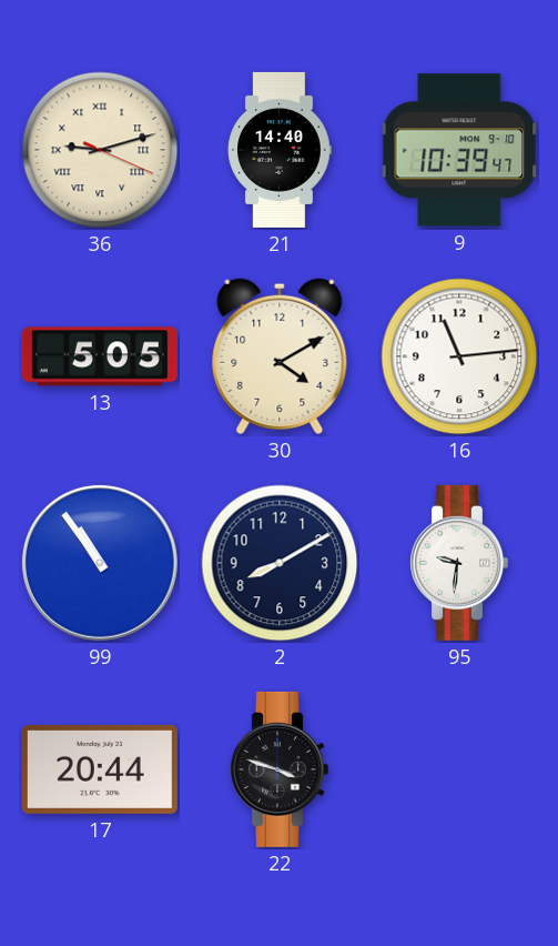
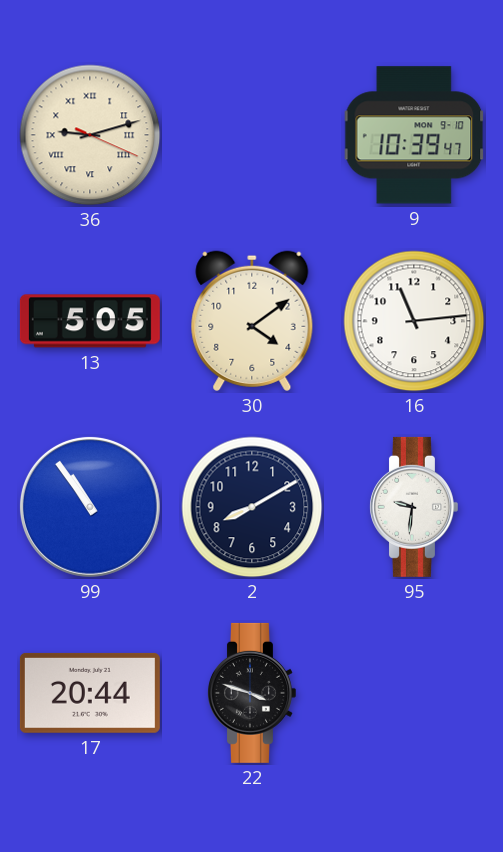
21: 14:40 -> none
30: 4:10 -> 4:09
